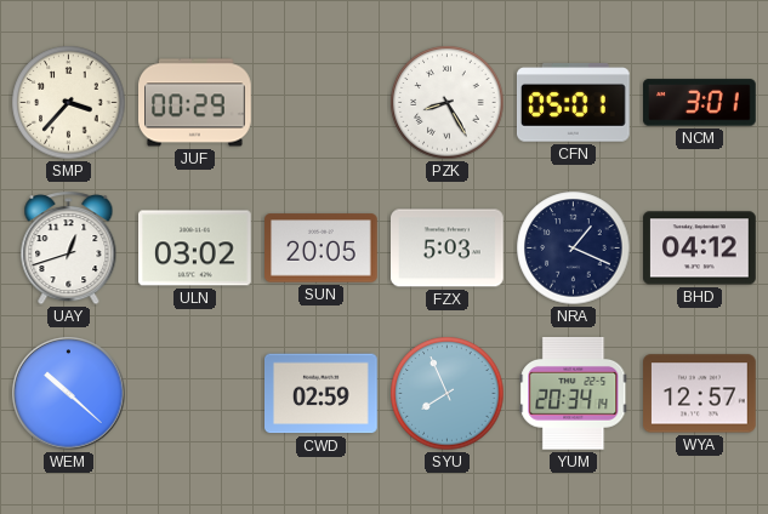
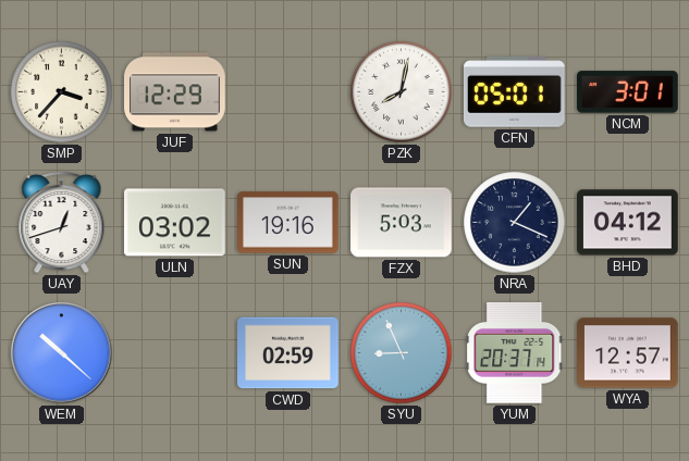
JUF: 00:29 -> 12:29
PZK: 8:25 -> 8:02
SUN: 20:05 -> 19:16
SYU: 7:56 -> 8:56
YUM: 20:34 -> 20:37
